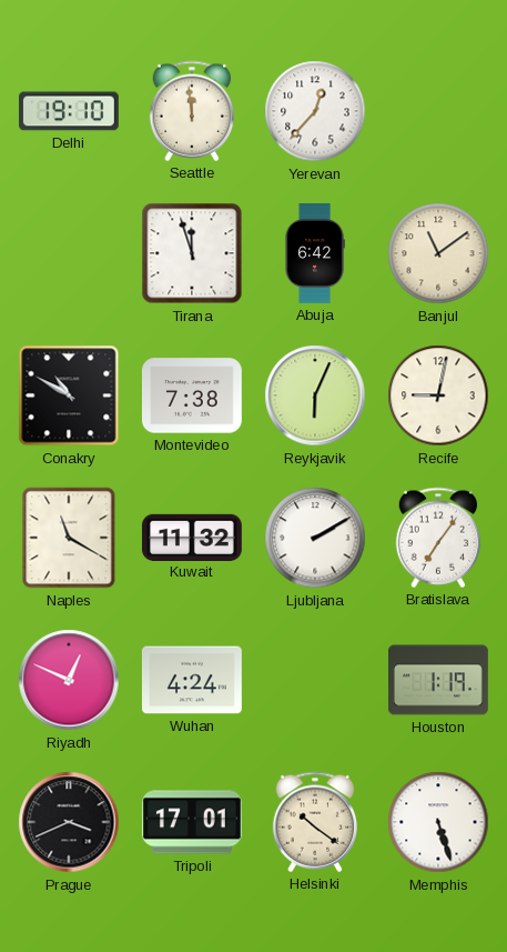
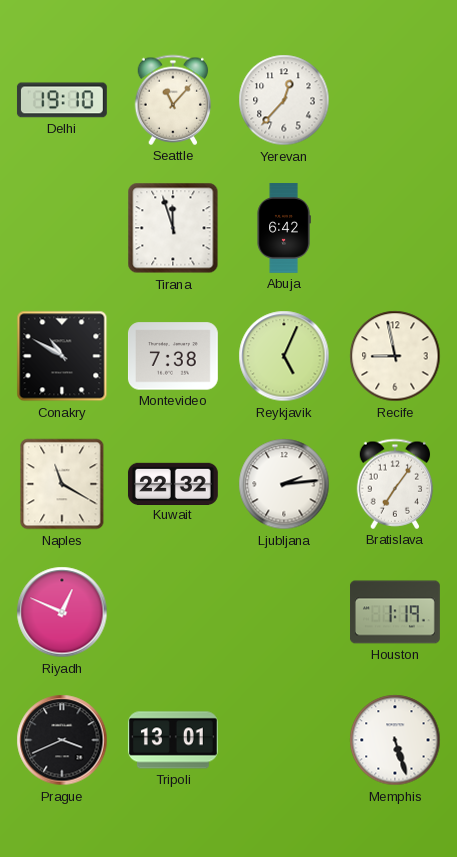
Seattle: 11:59 -> 11:07
Banjul: 11:09 -> none
Reykjavik: 6:04 -> 5:04
Recife: 9:02 -> 8:58
Kuwait: 11:32 -> 22:32
Ljubljana: 2:10 -> 2:14
Wuhan: 4:24 -> none
Tripoli: 17:01 -> 13:01
Helsinki: 10:21 -> none
